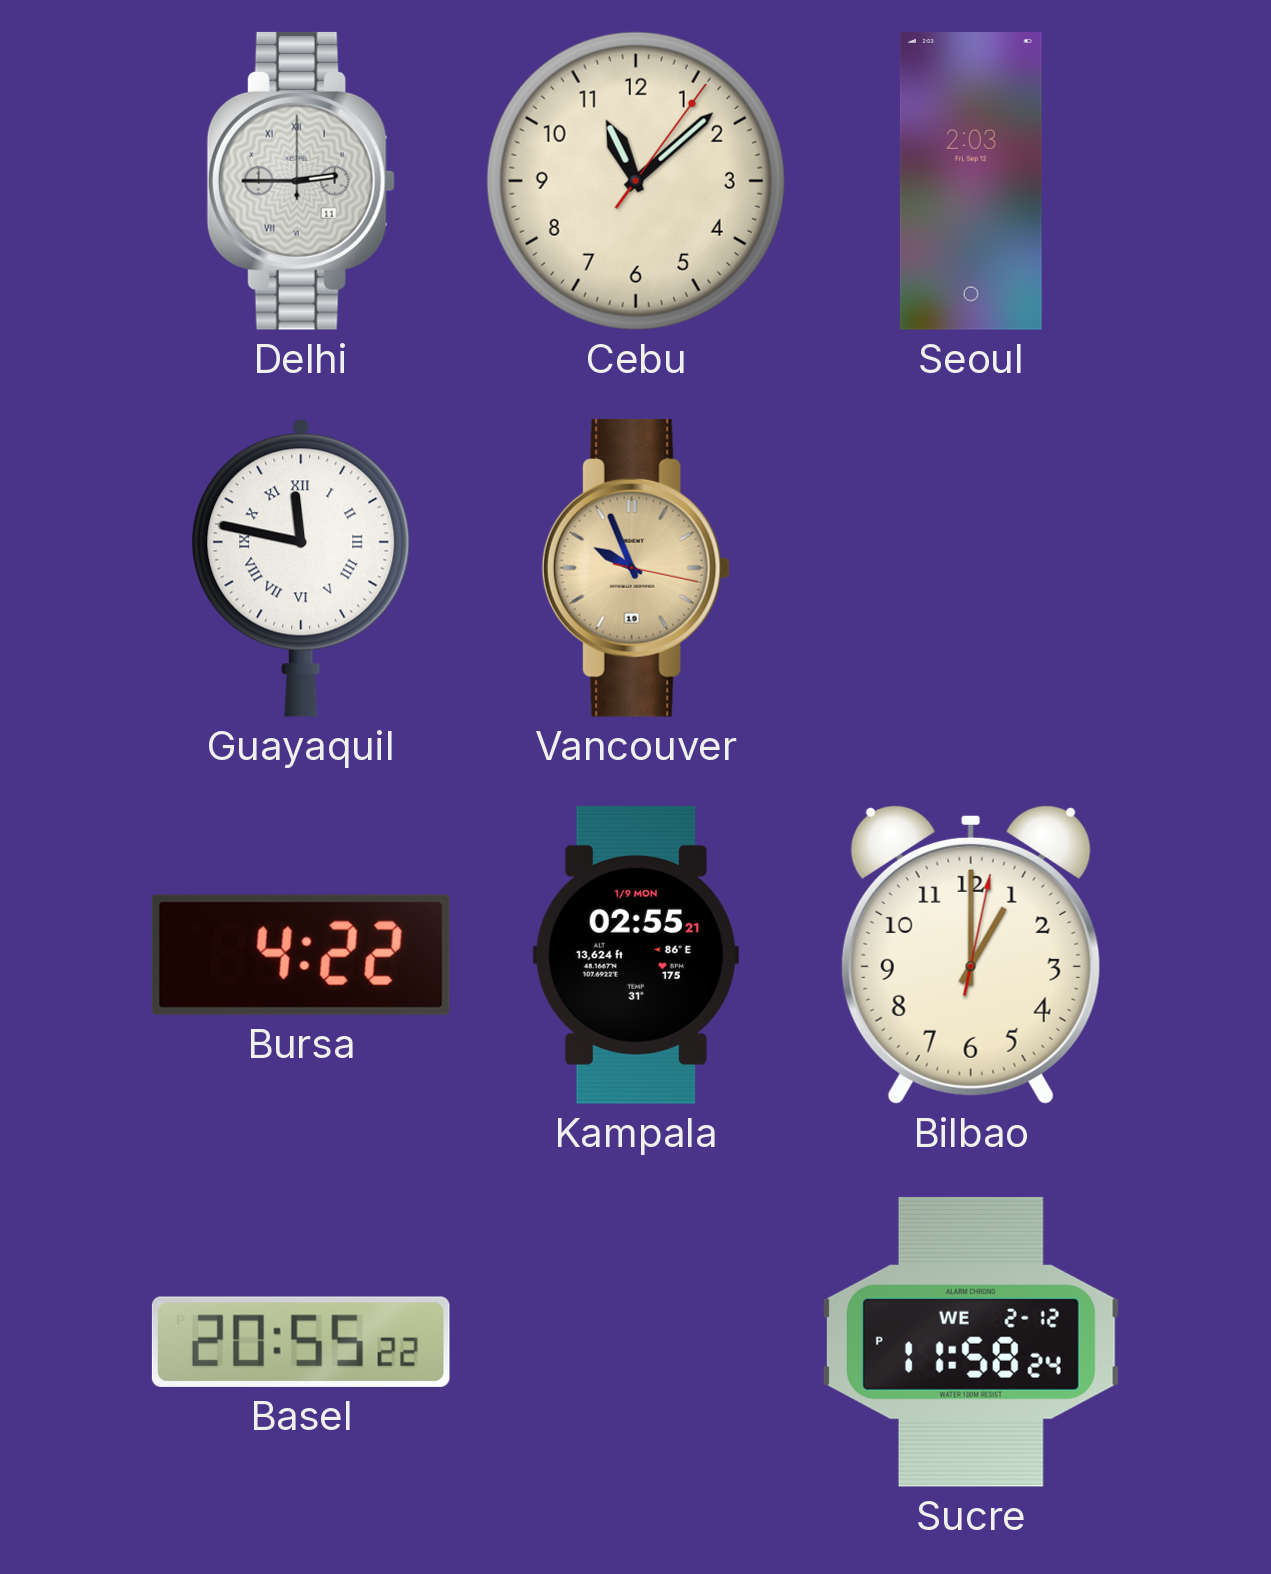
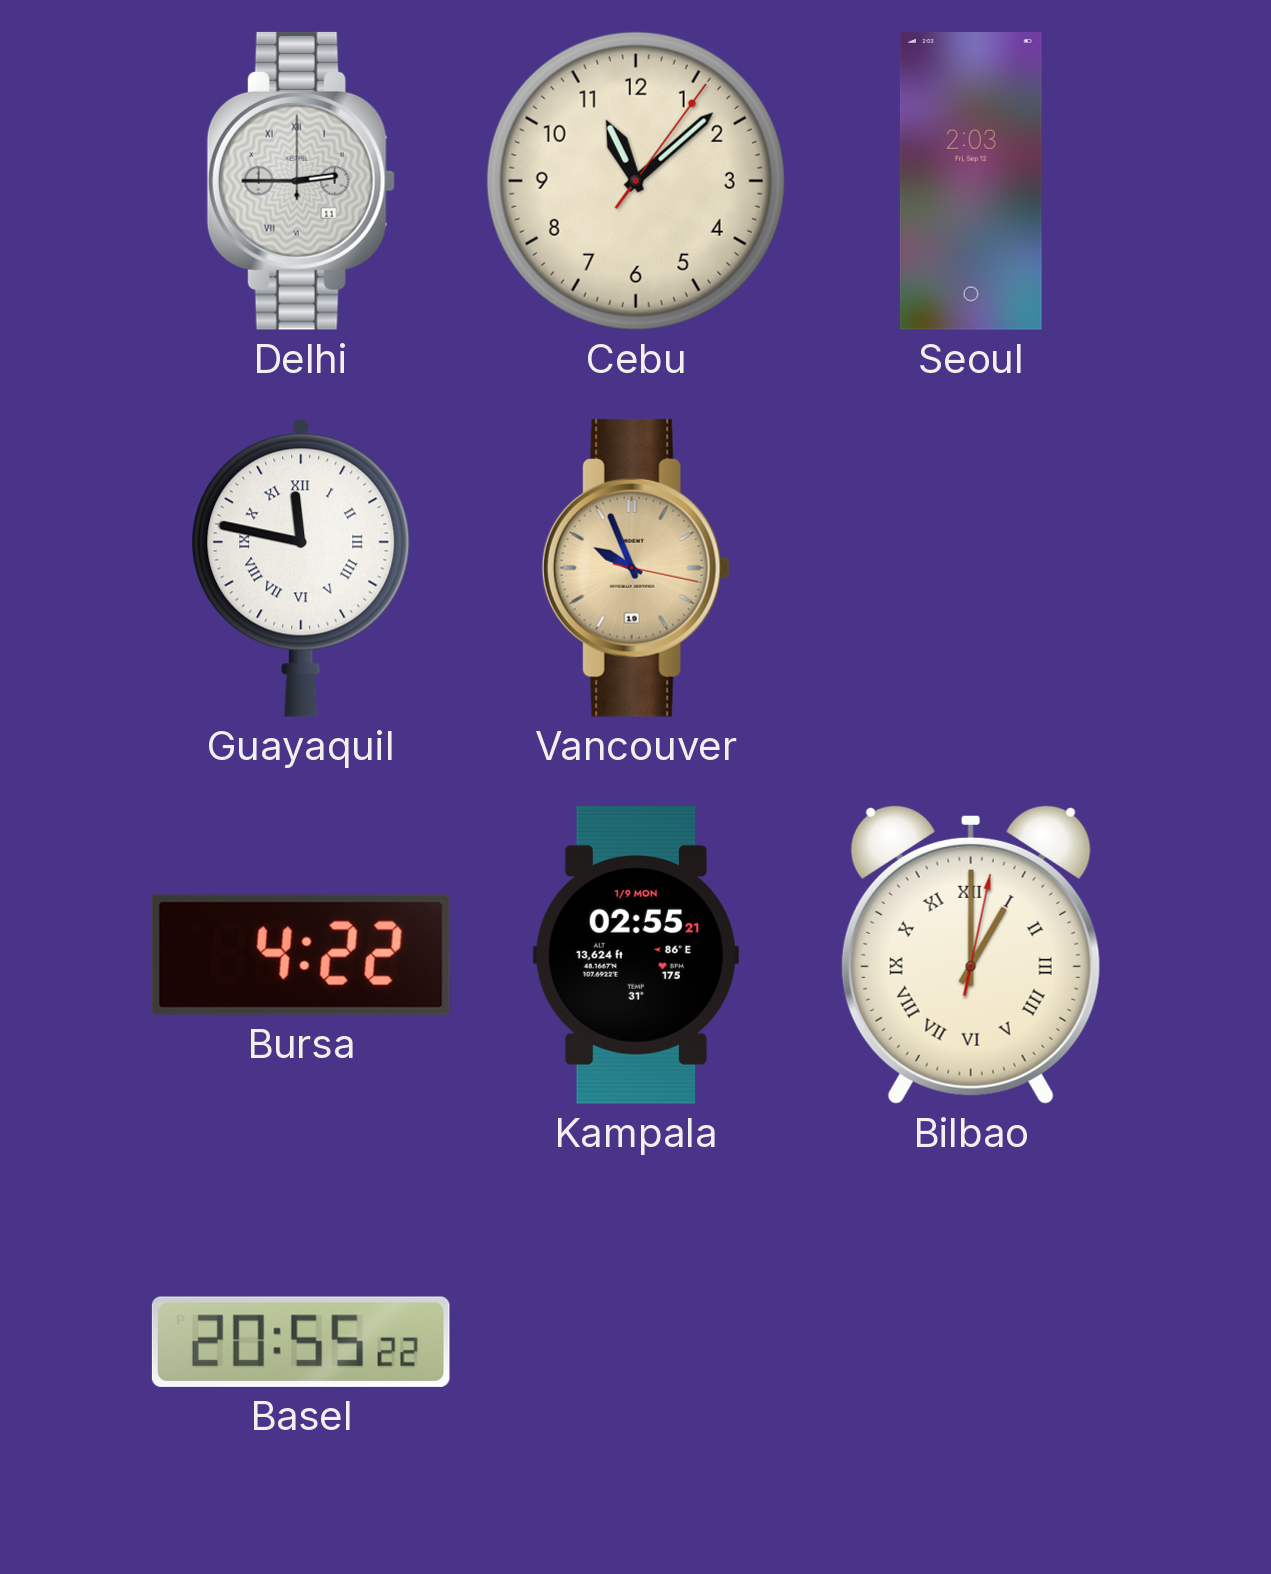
Bilbao numerals: Arabic -> Roman
Sucre: 11:58 -> none
